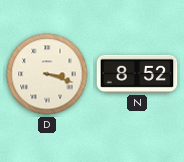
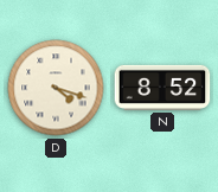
D: 3:18 -> 4:18
